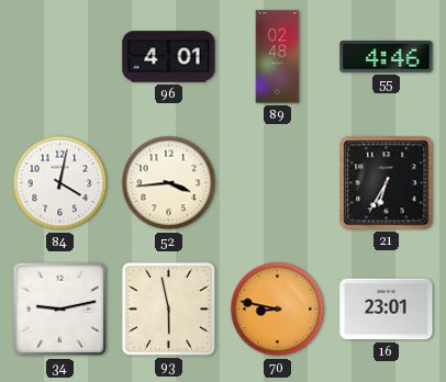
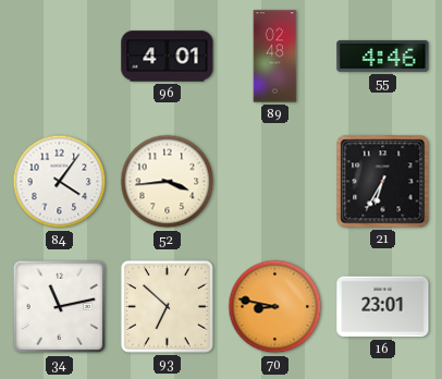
84: 4:02 -> 4:06
34: 9:13 -> 11:13
93: 5:58 -> 6:52
